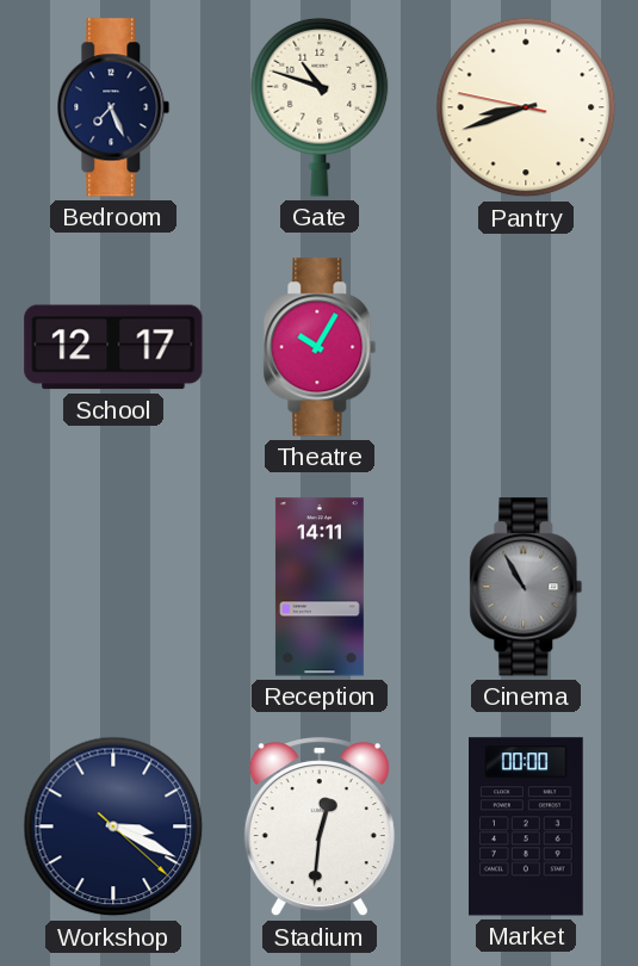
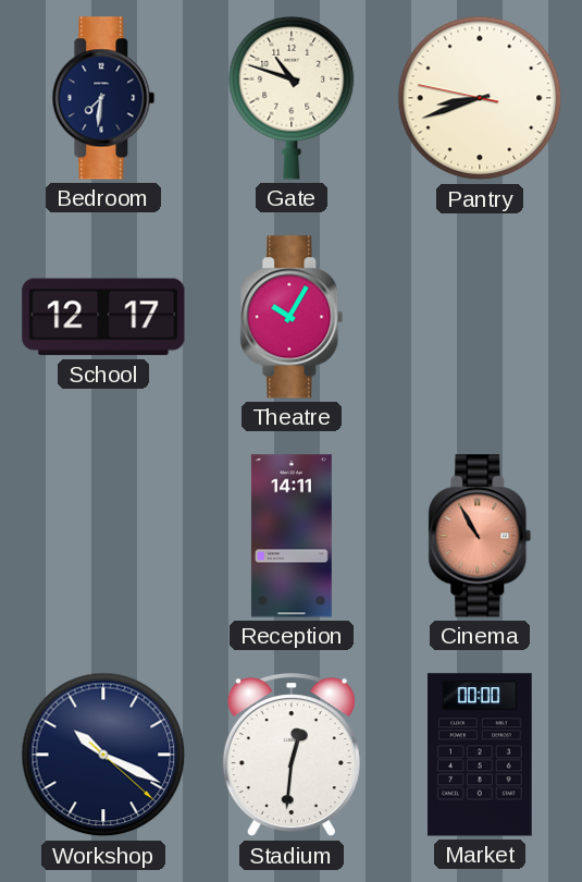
Bedroom: 7:26 -> 7:31
Cinema dial: grey -> salmon
Workshop: 3:19 -> 10:19
